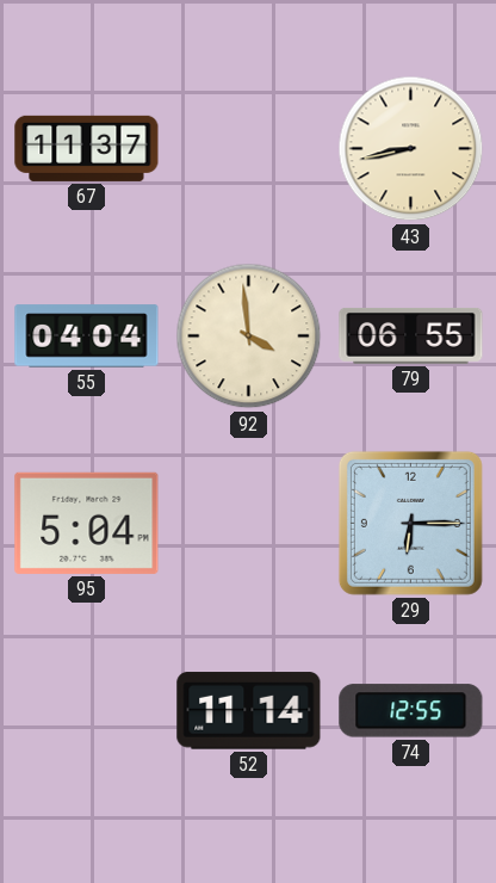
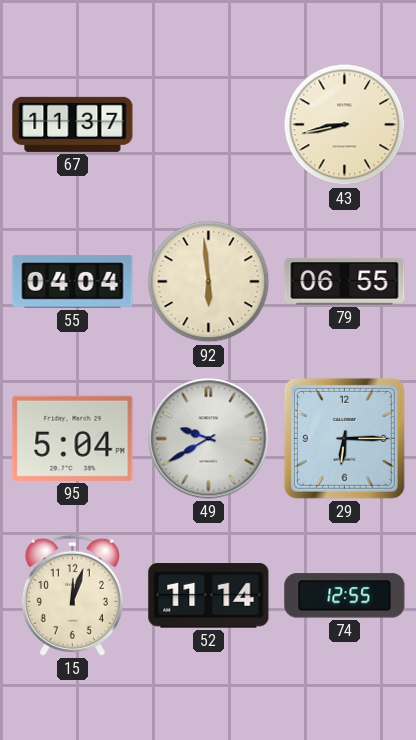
92: 3:59 -> 5:59
49: none -> 9:40
15: none -> 12:03
